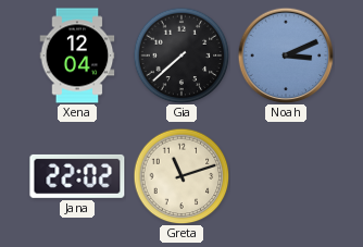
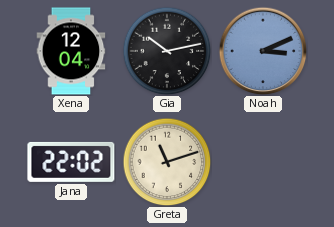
Gia: 7:38 -> 10:13
